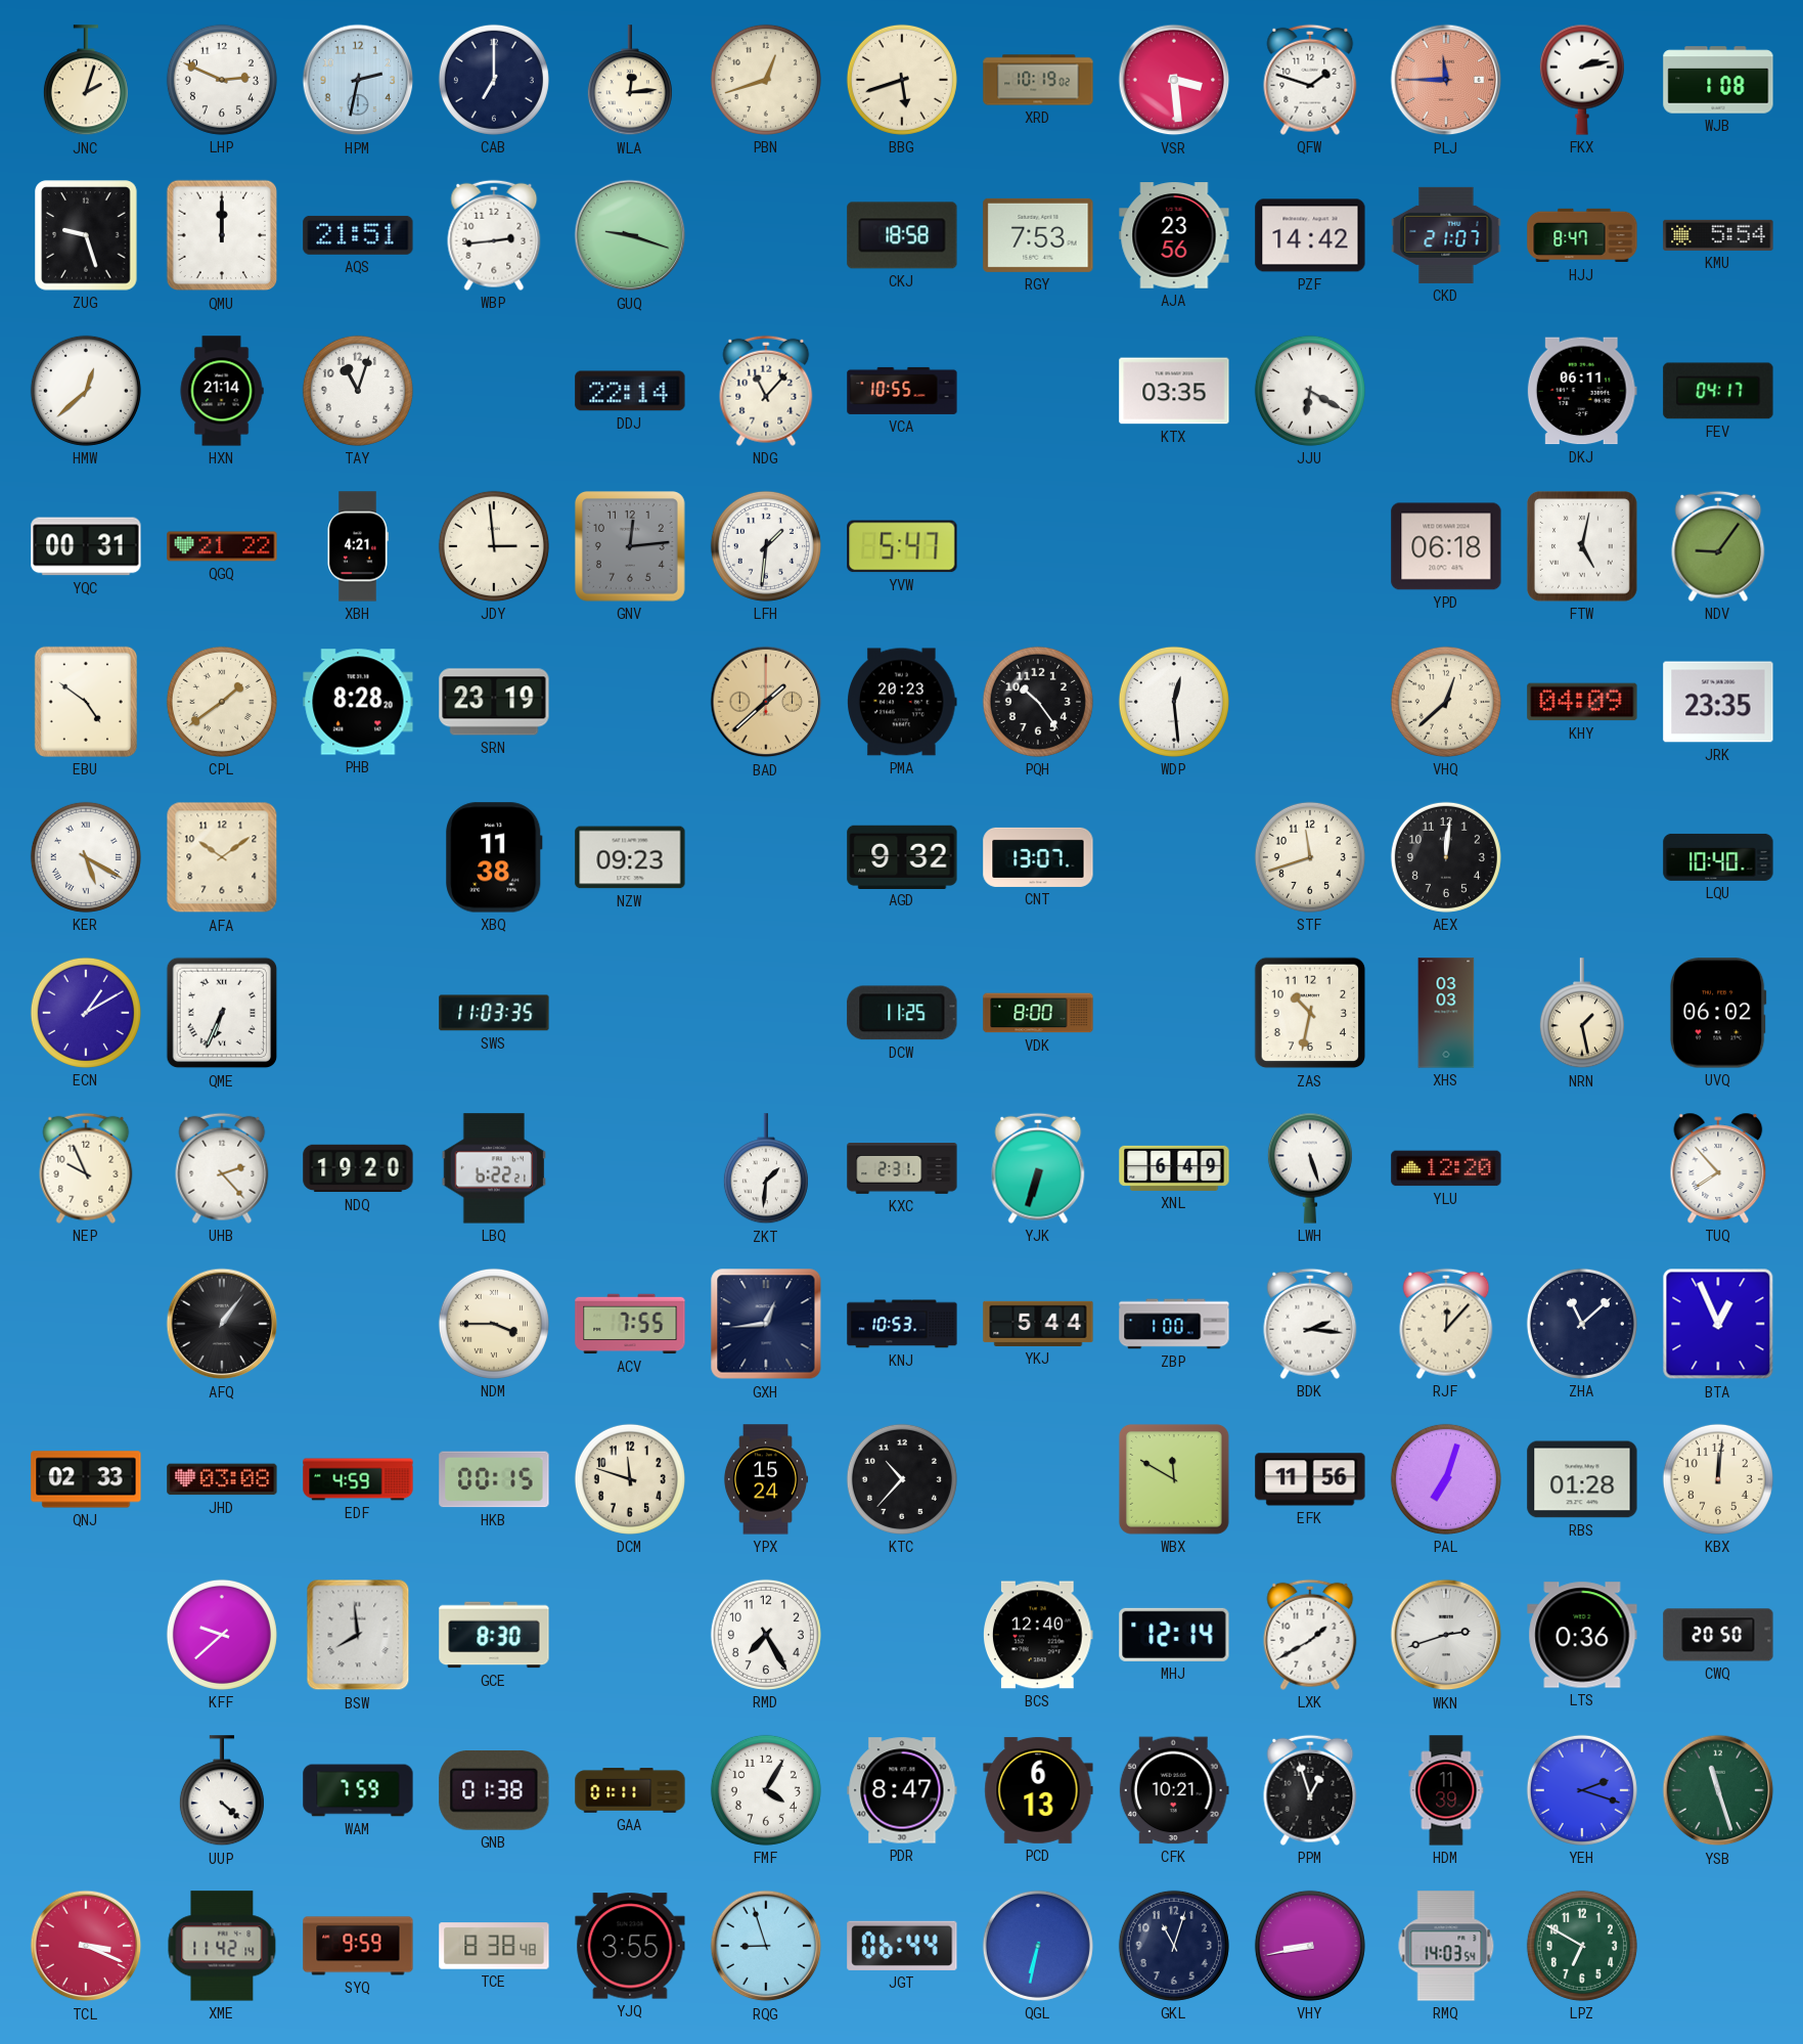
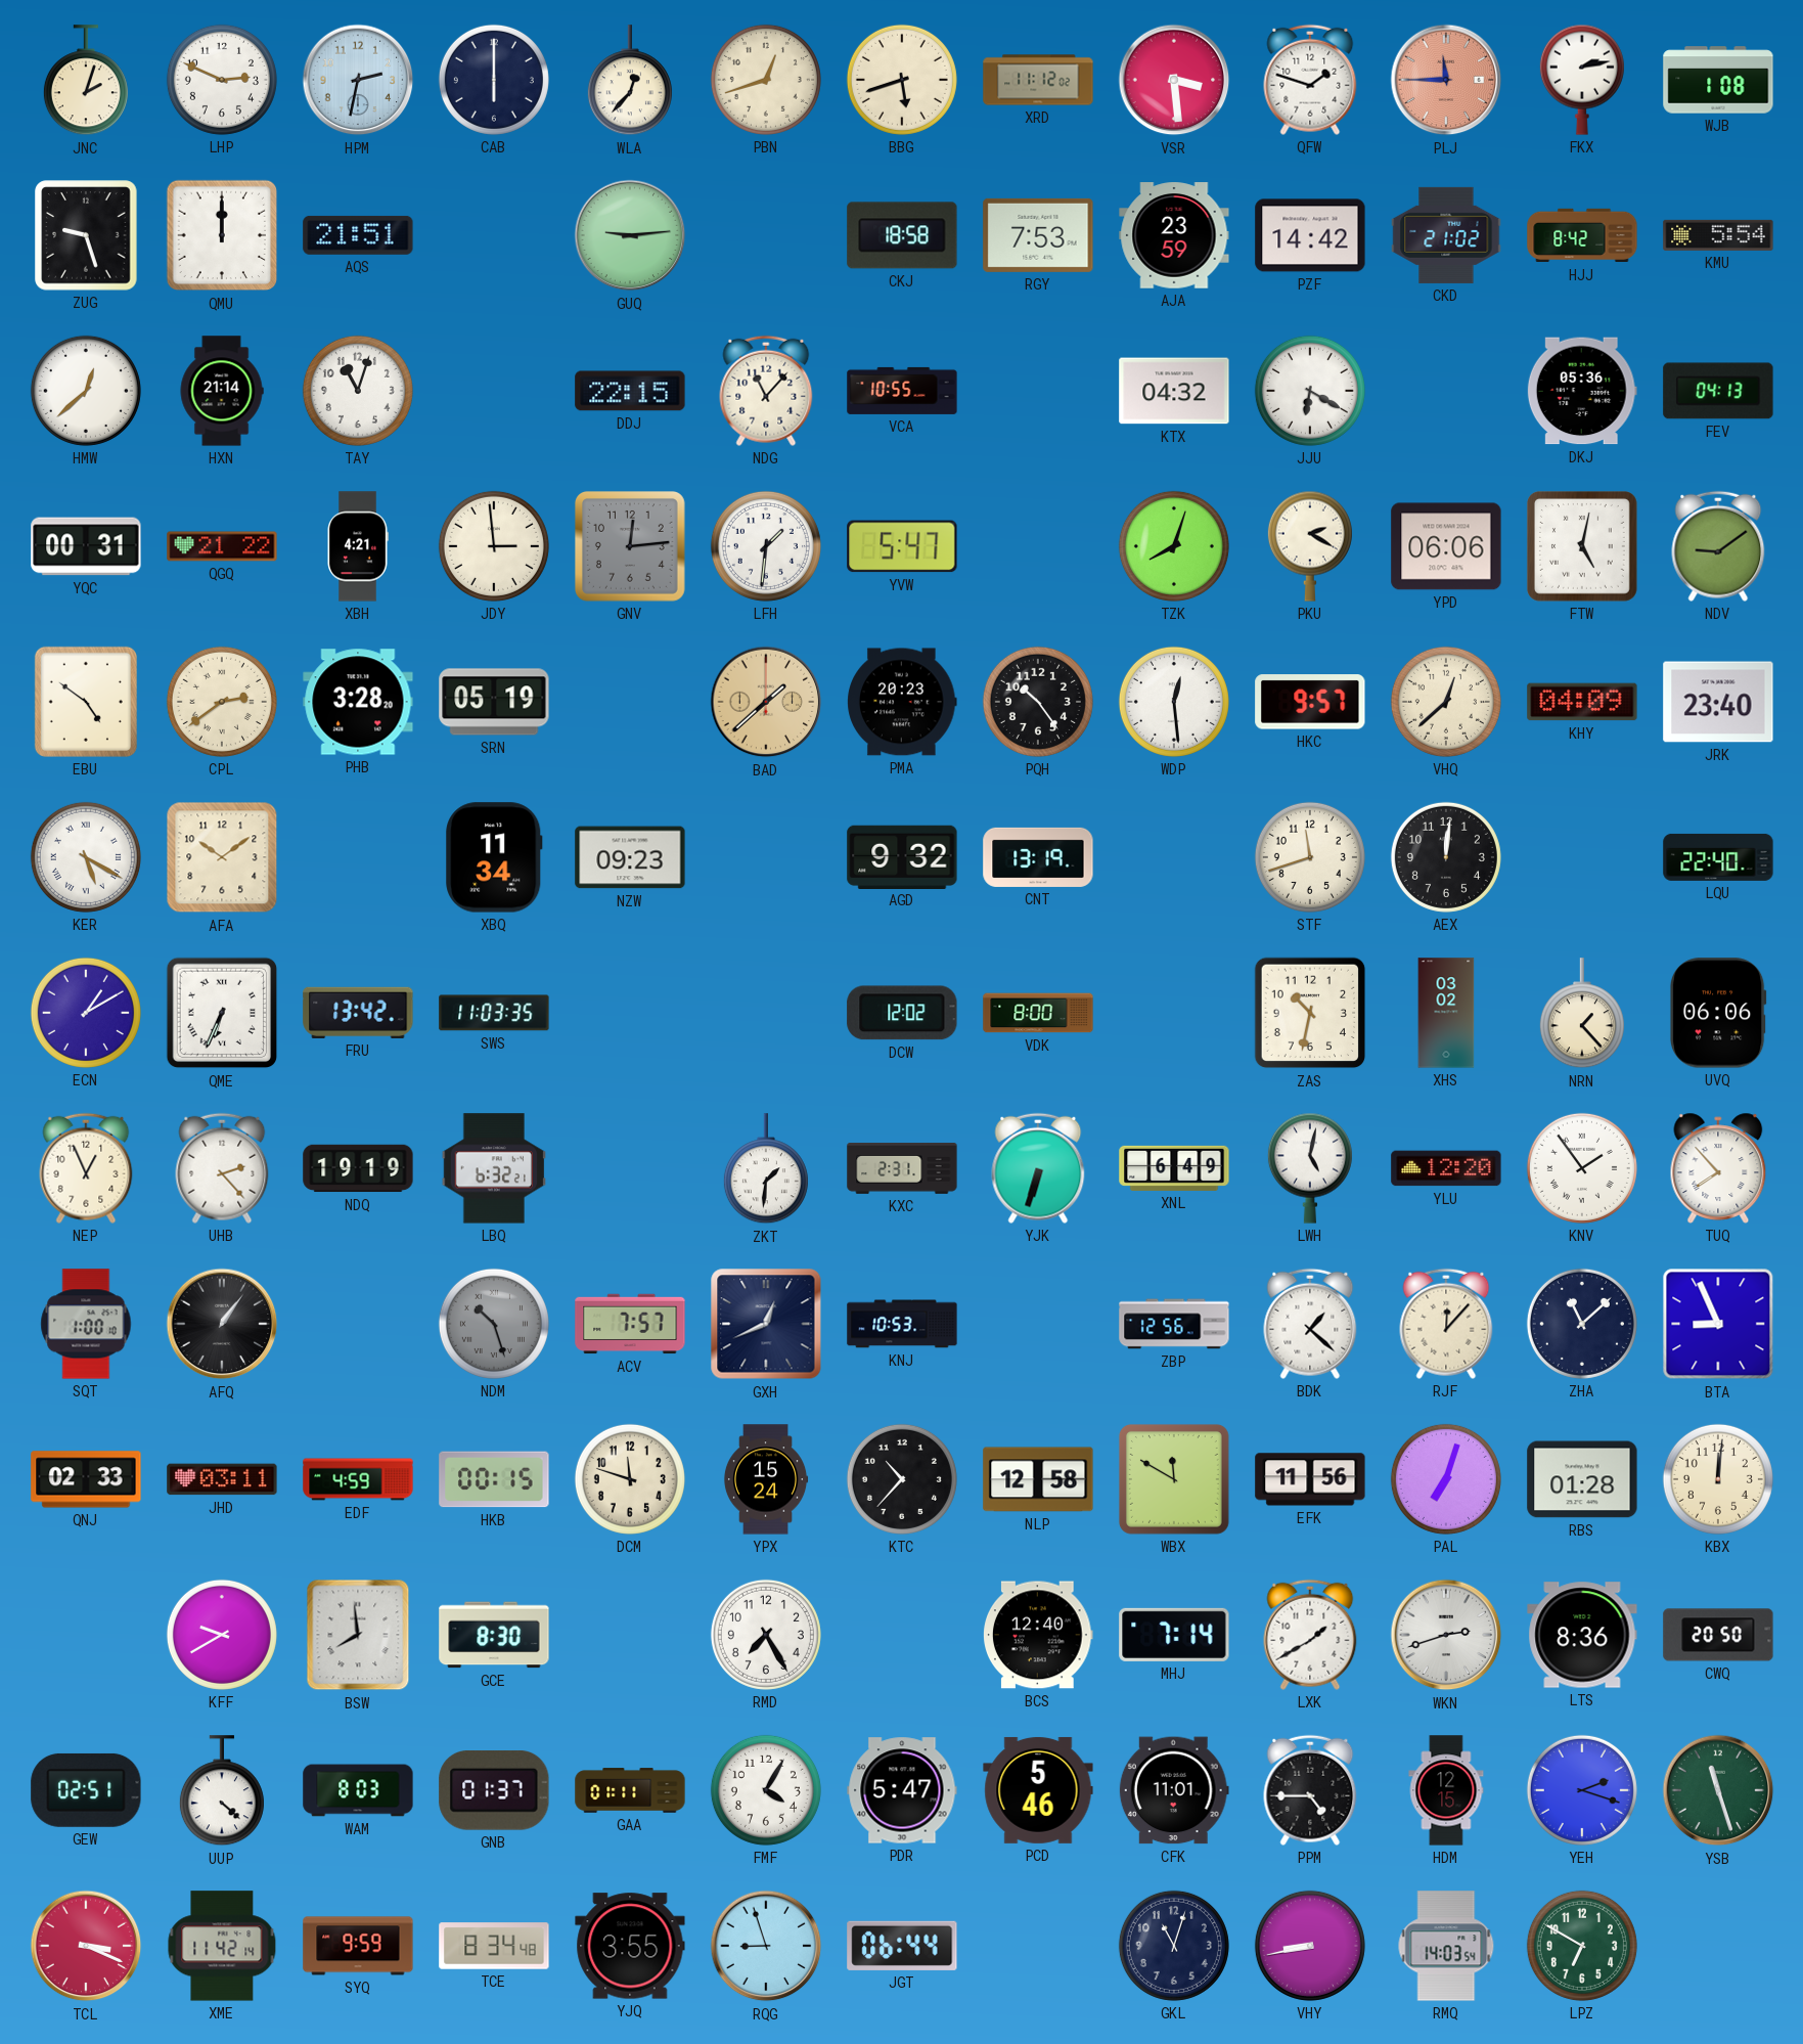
CAB: 7:00 -> 6:00
WLA: 12:14 -> 12:37
XRD: 10:19 -> 11:12
WBP: 2:44 -> none
GUQ: 9:18 -> 9:14
AJA: 23:56 -> 23:59
CKD: 21:07 -> 21:02
HJJ: 8:47 -> 8:42
DDJ: 22:14 -> 22:15
KTX: 03:35 -> 04:32
DKJ: 06:11 -> 05:36
FEV: 04:17 -> 04:13
TZK: none -> 8:03
PKU: none -> 2:20
YPD: 06:18 -> 06:06
NDV: 9:06 -> 9:09
CPL: 1:39 -> 2:39
PHB: 8:28 -> 3:28
SRN: 23:19 -> 05:19
HKC: none -> 9:57
JRK: 23:35 -> 23:40
XBQ: 11:38 -> 11:34
CNT: 13:07 -> 13:19
LQU: 10:40 -> 22:40
FRU: none -> 13:42
DCW: 11:25 -> 12:02
XHS: 03:03 -> 03:02
NRN: 1:28 -> 1:23
UVQ: 06:02 -> 06:06
NEP: 9:56 -> 12:56
NDQ: 19:20 -> 19:19
LBQ: 6:22 -> 6:32
LWH: 5:27 -> 5:02
KNV: none -> 1:54
SQT: none -> 1:00
NDM: 3:45 -> 10:27
NDM dial: cream -> grey
ACV: 7:55 -> 7:57
GXH: 12:44 -> 12:41
YKJ: 5:44 -> none
ZBP: 1:00 -> 12:56
BDK: 2:16 -> 1:22
BTA: 12:56 -> 8:56
JHD: 03:08 -> 03:11
NLP: none -> 12:58
KFF: 9:38 -> 9:40
MHJ: 12:14 -> 7:14
LTS: 0:36 -> 8:36
GEW: none -> 02:51
WAM: 7:59 -> 8:03
GNB: 01:38 -> 01:37
PDR: 8:47 -> 5:47
PCD: 6:13 -> 5:46
CFK: 10:21 -> 11:01
PPM: 12:57 -> 4:45
HDM: 11:39 -> 12:15
TCE: 8:38 -> 8:34
QGL: 6:32 -> none
